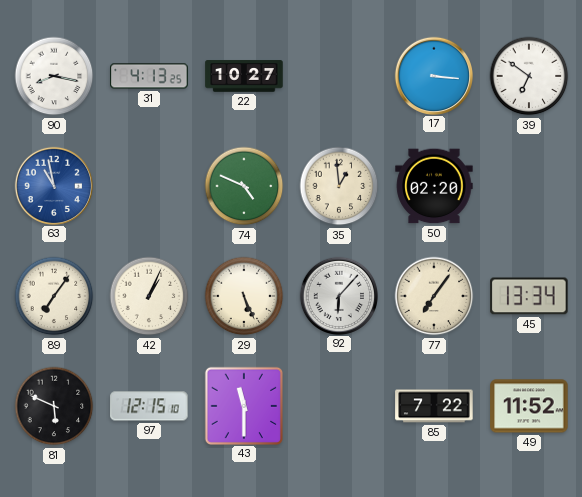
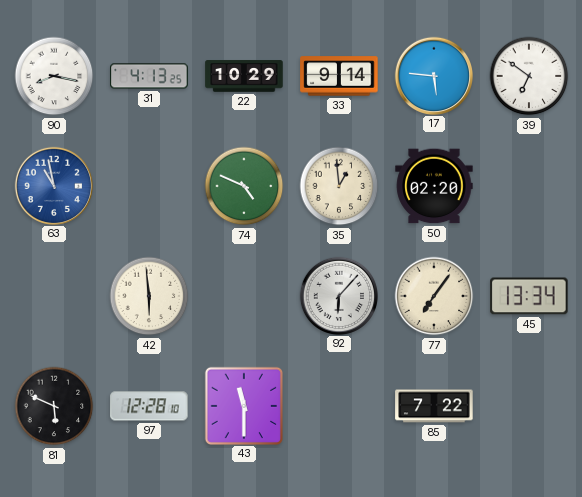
22: 10:27 -> 10:29
33: none -> 9:14
17: 3:16 -> 5:46
89: 7:06 -> none
42: 1:04 -> 5:59
29: 5:26 -> none
97: 12:15 -> 12:28
49: 11:52 -> none
